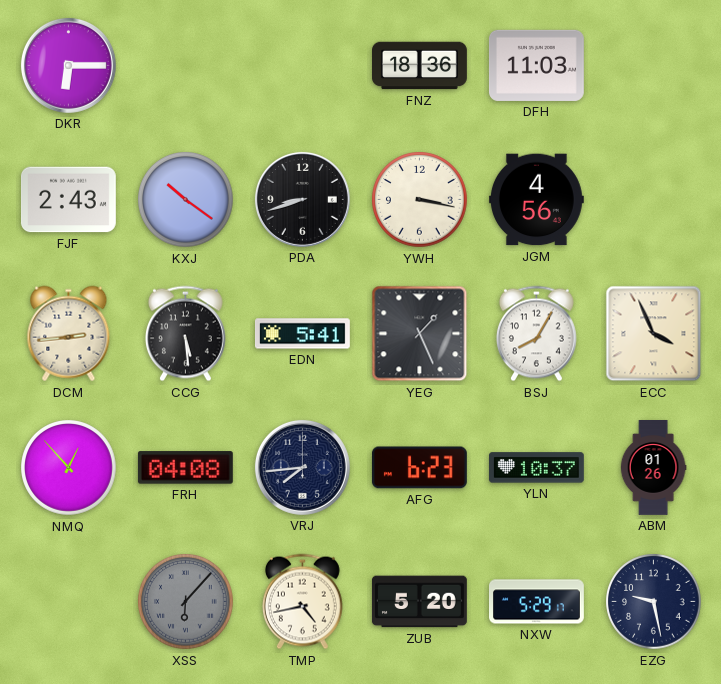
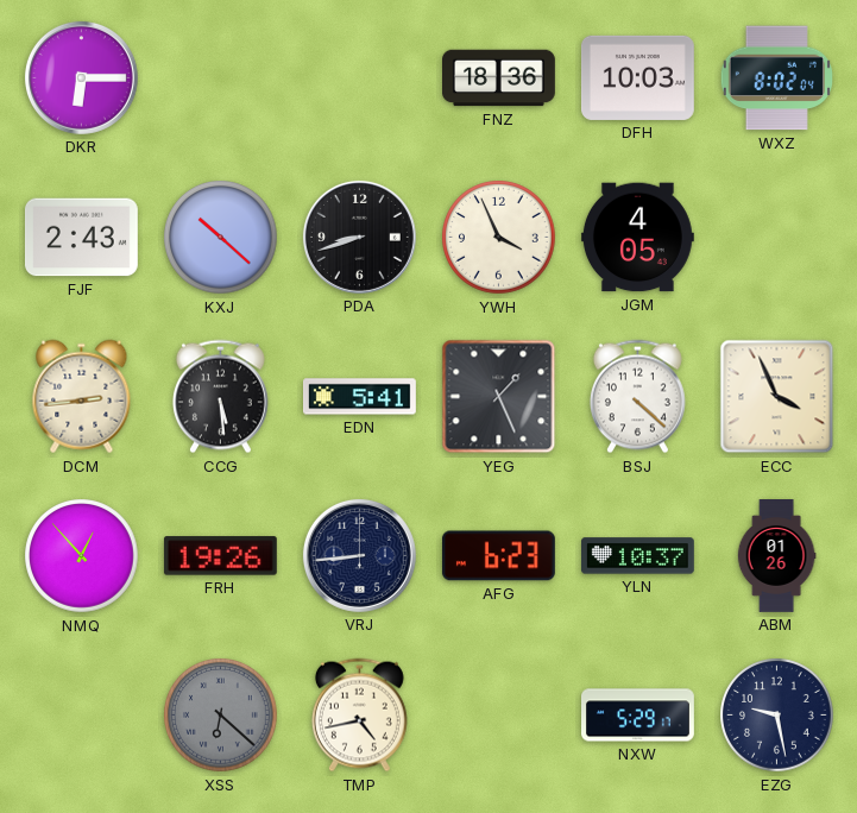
DFH: 11:03 -> 10:03
WXZ: none -> 8:02
KXJ: 10:21 -> 10:22
YWH: 3:17 -> 3:56
JGM: 4:56 -> 4:05
BSJ: 8:05 -> 4:22
FRH: 04:08 -> 19:26
VRJ: 7:44 -> 8:44
XSS: 6:07 -> 6:22
ZUB: 5:20 -> none
